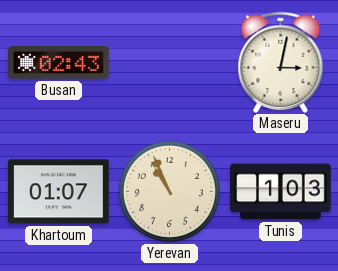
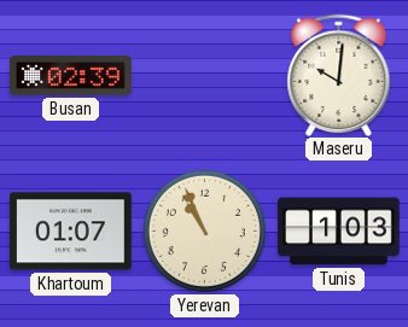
Busan: 02:43 -> 02:39
Maseru: 3:02 -> 10:01
